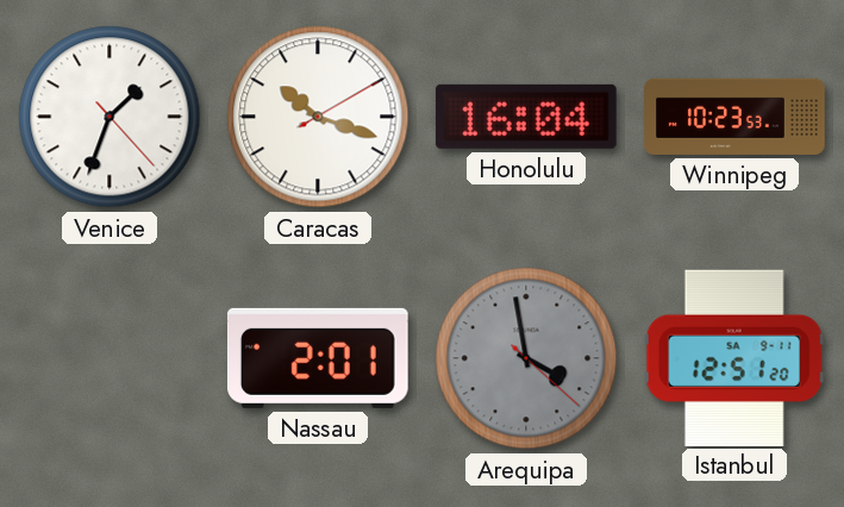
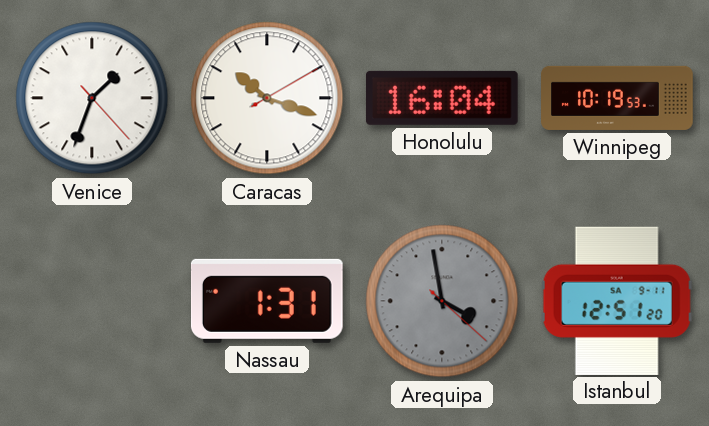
Winnipeg: 10:23 -> 10:19
Nassau: 2:01 -> 1:31
